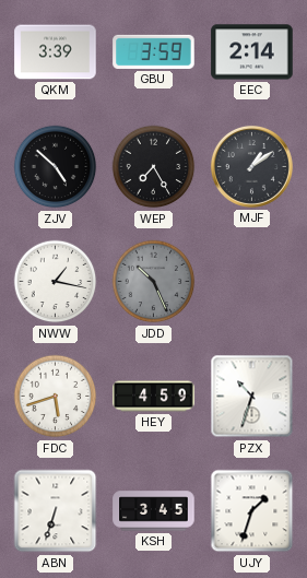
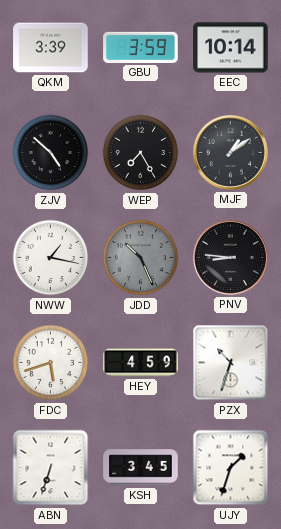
EEC: 2:14 -> 10:14
PNV: none -> 8:46
